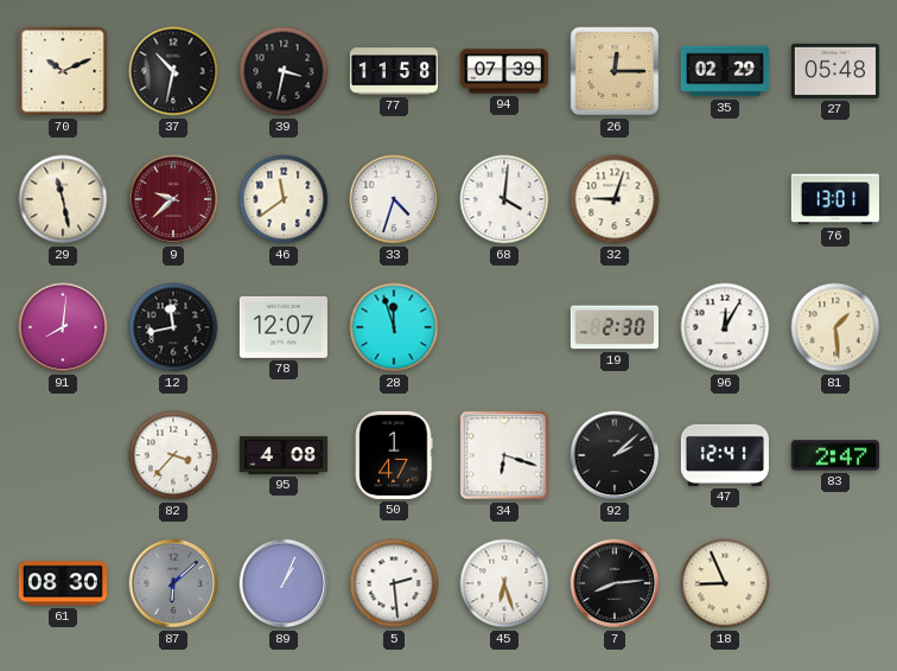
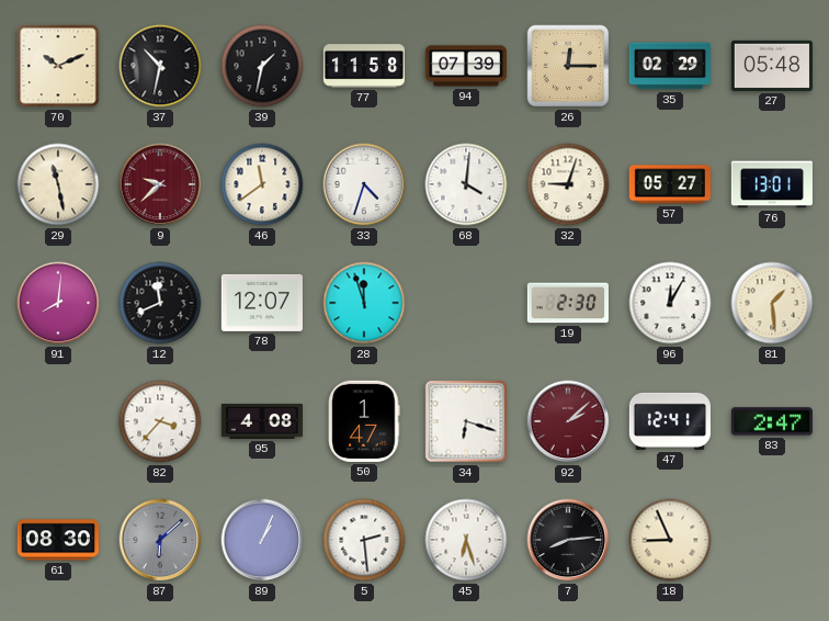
39: 3:32 -> 1:32
57: none -> 05:27
12: 11:43 -> 11:41
92 dial: black -> burgundy
